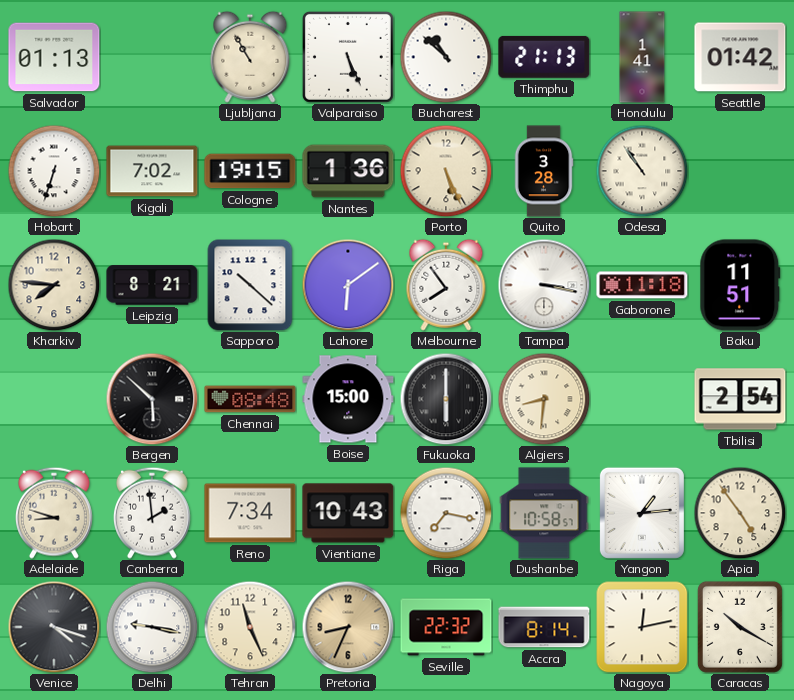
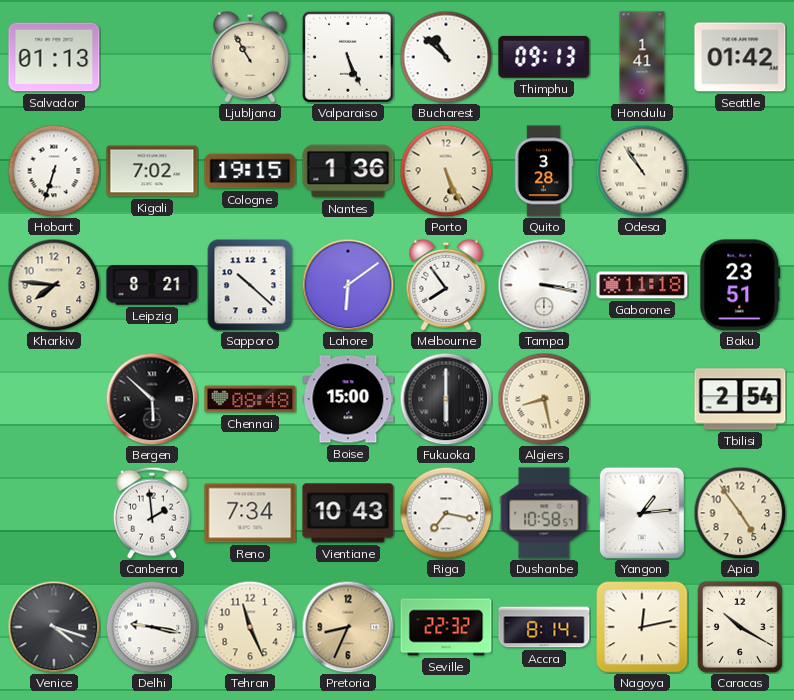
Thimphu: 21:13 -> 09:13
Baku: 11:51 -> 23:51
Algiers: 8:31 -> 8:28
Adelaide: 8:48 -> none
